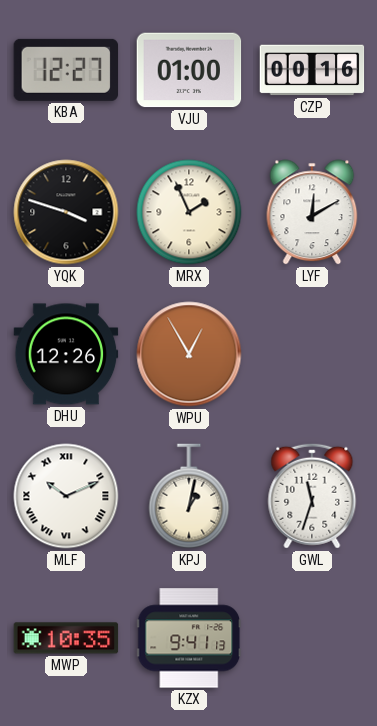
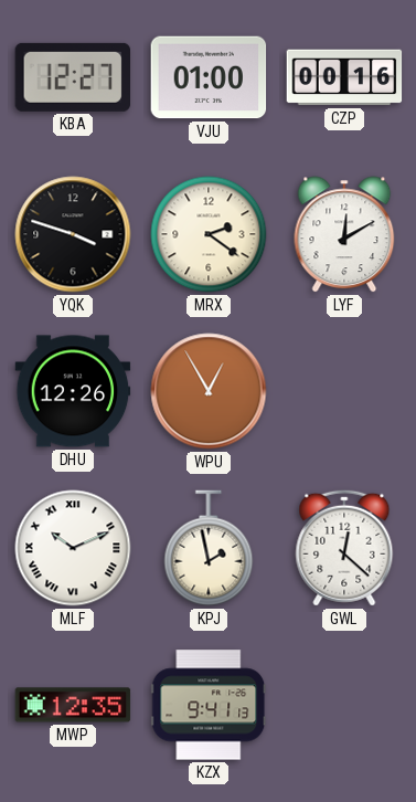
MRX: 1:56 -> 2:21
KPJ: 1:02 -> 1:58
GWL: 11:33 -> 12:22
MWP: 10:35 -> 12:35
